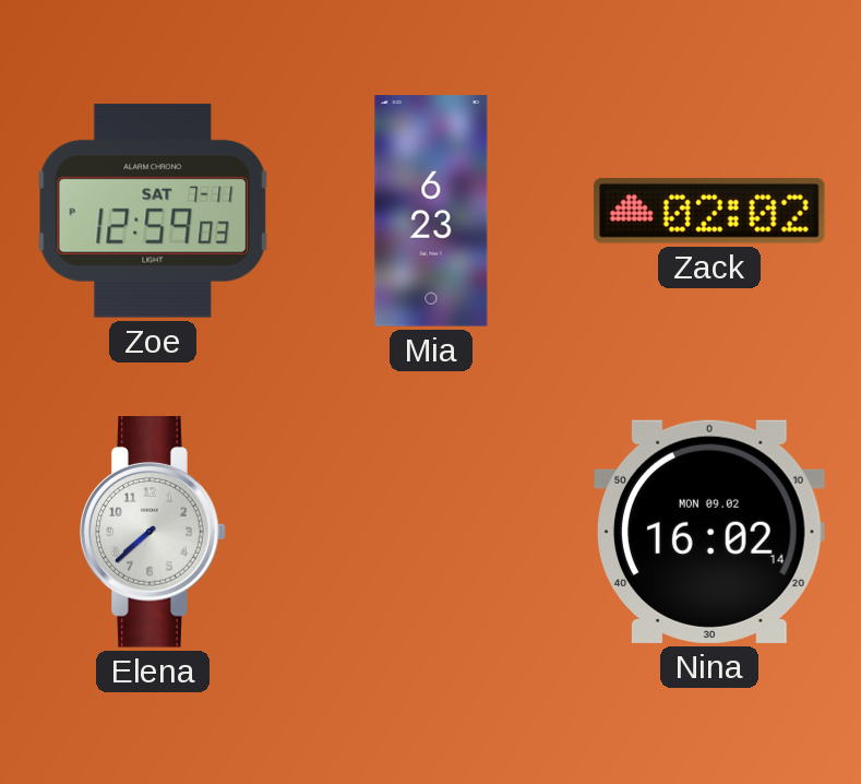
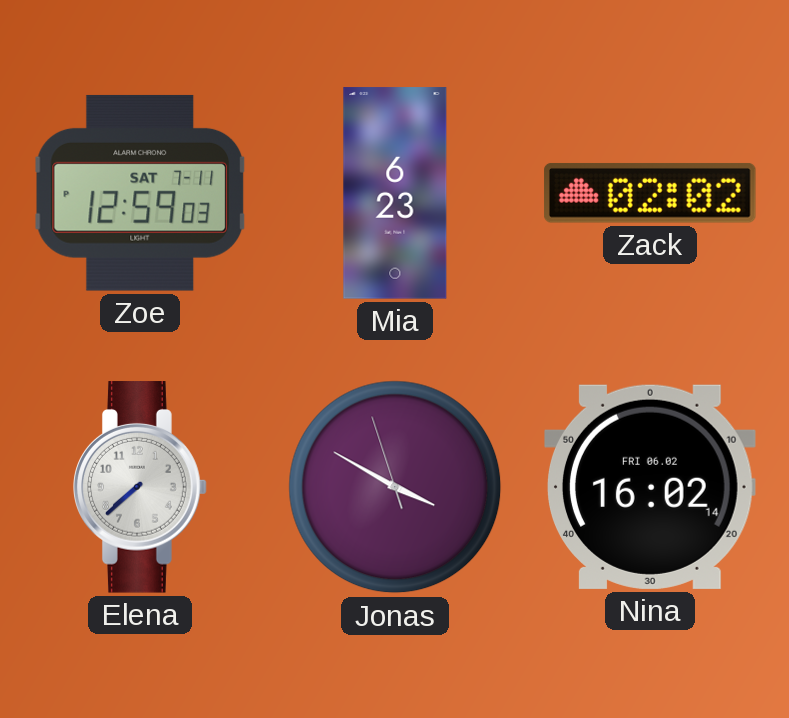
Jonas: none -> 3:49
Nina date: MON 09.02 -> FRI 06.02
